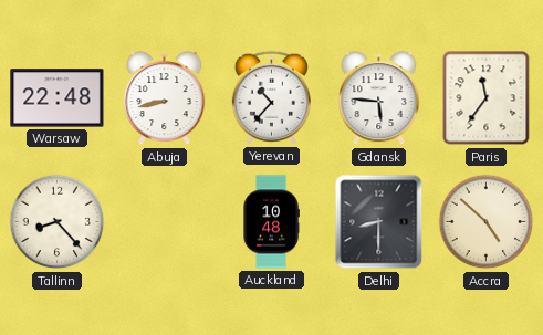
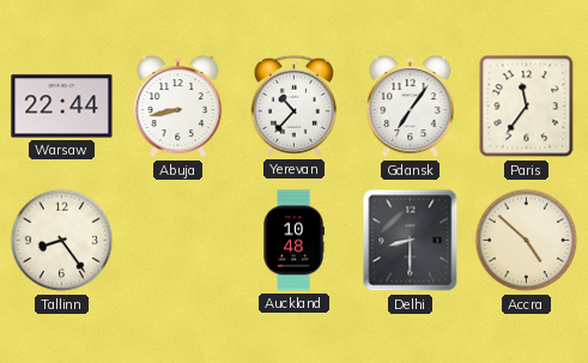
Warsaw: 22:48 -> 22:44
Gdansk: 5:46 -> 7:06
Tallinn: 8:23 -> 8:24
